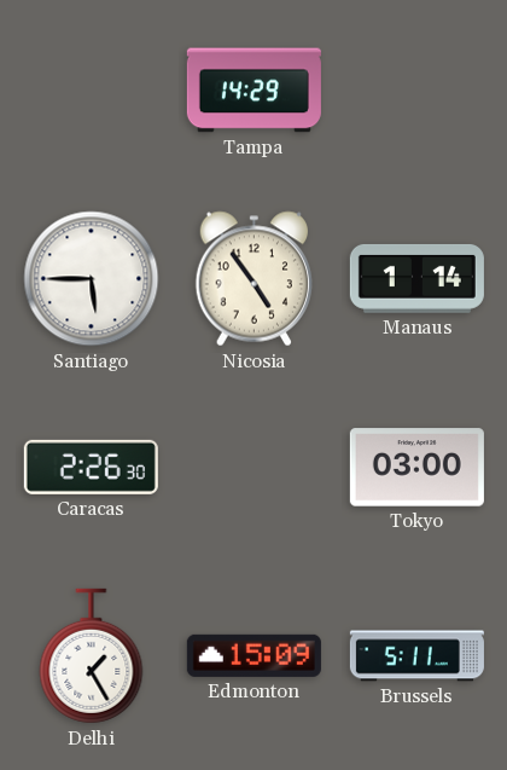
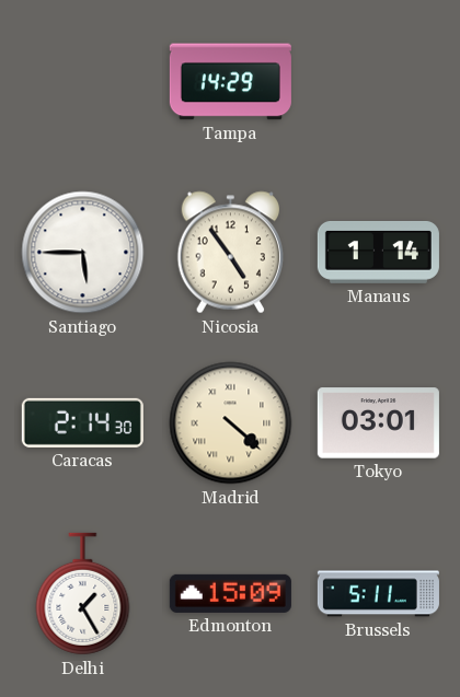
Caracas: 2:26 -> 2:14
Madrid: none -> 4:22
Tokyo: 03:00 -> 03:01
